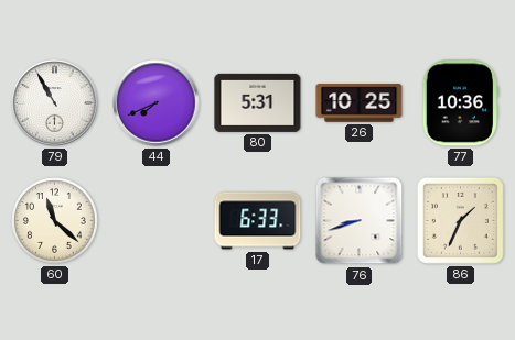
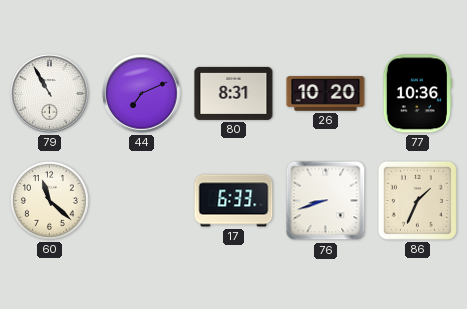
44: 7:41 -> 7:11
80: 5:31 -> 8:31
26: 10:25 -> 10:20
